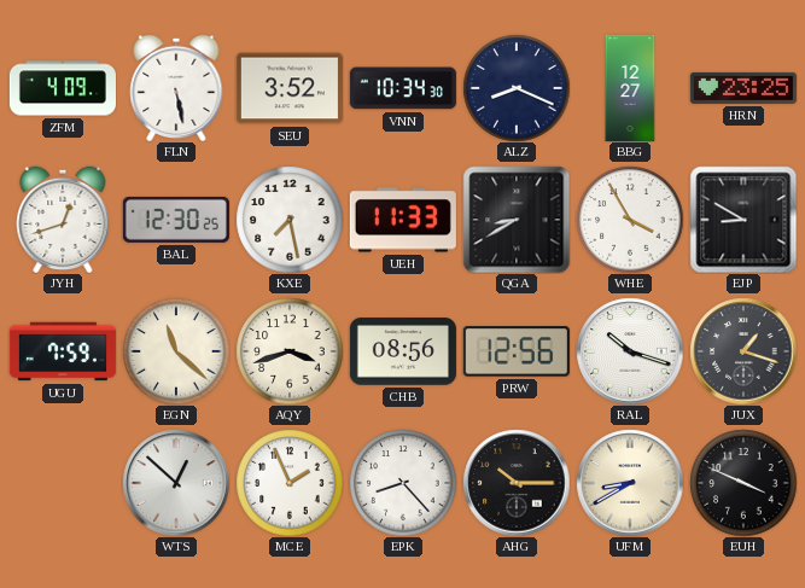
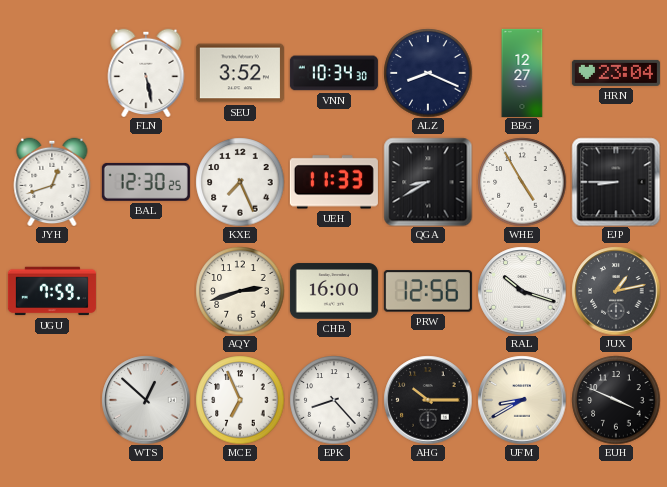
ZFM: 4:09 -> none
HRN: 23:25 -> 23:04
KXE: 7:28 -> 7:26
WHE: 3:55 -> 4:55
EJP: 8:50 -> 8:45
EGN: 11:22 -> none
AQY: 3:42 -> 2:42
CHB: 08:56 -> 16:00
JUX: 1:18 -> 1:13
MCE: 1:56 -> 6:56
